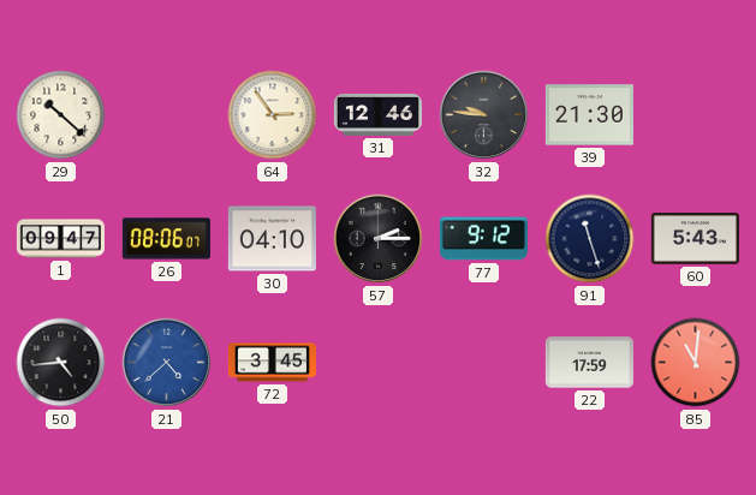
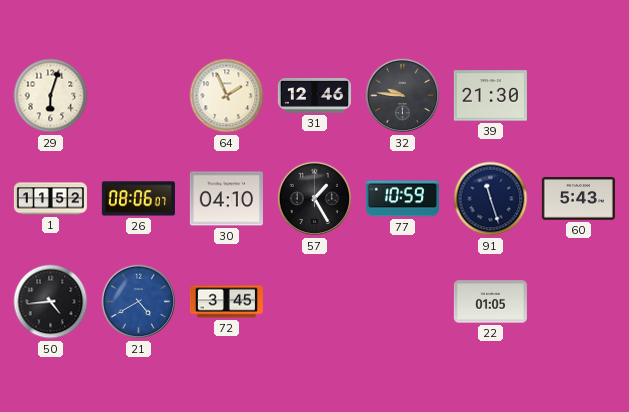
29: 10:22 -> 6:03
64: 2:54 -> 1:56
1: 09:47 -> 11:52
57: 2:15 -> 1:25
77: 9:12 -> 10:59
21: 4:38 -> 4:40
22: 17:59 -> 01:05
85: 11:01 -> none
